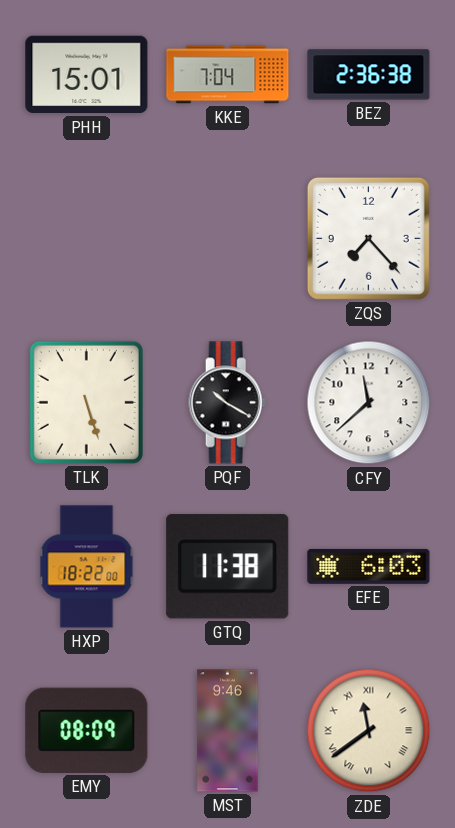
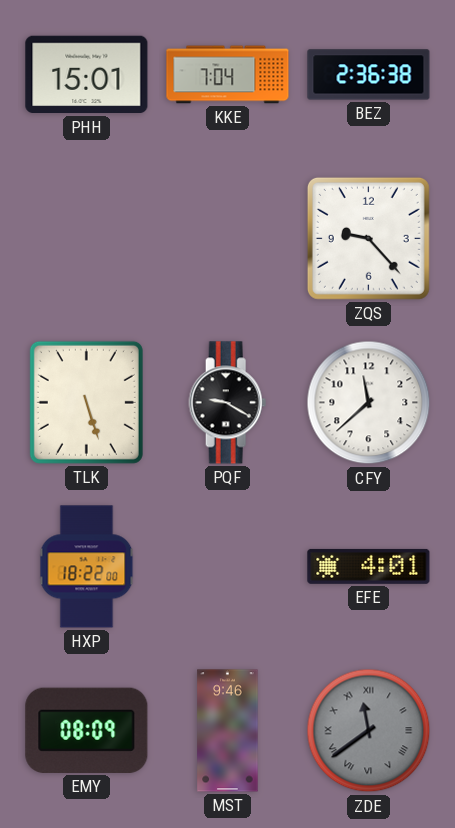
ZQS: 7:23 -> 9:23
PQF: 10:20 -> 9:20
GTQ: 11:38 -> none
EFE: 6:03 -> 4:01
ZDE dial: cream -> grey
